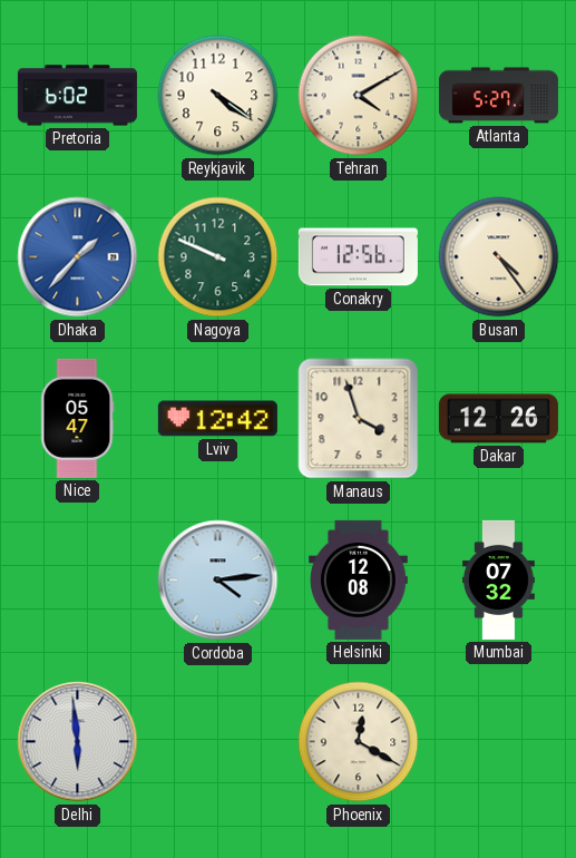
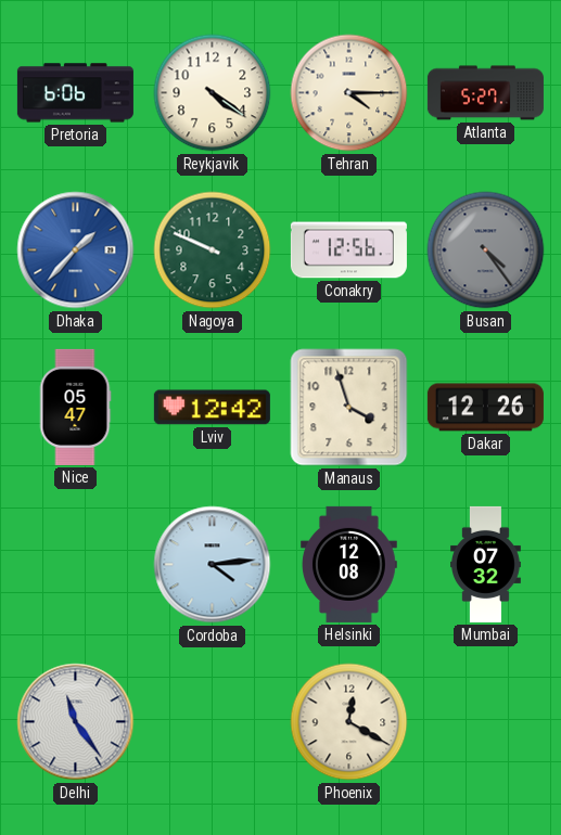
Pretoria: 6:02 -> 6:06
Tehran: 4:10 -> 4:15
Busan dial: cream -> grey
Delhi: 5:59 -> 11:24
